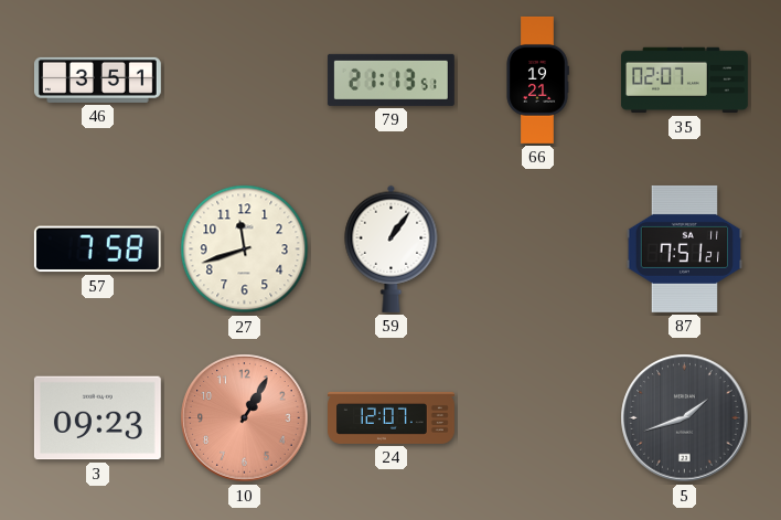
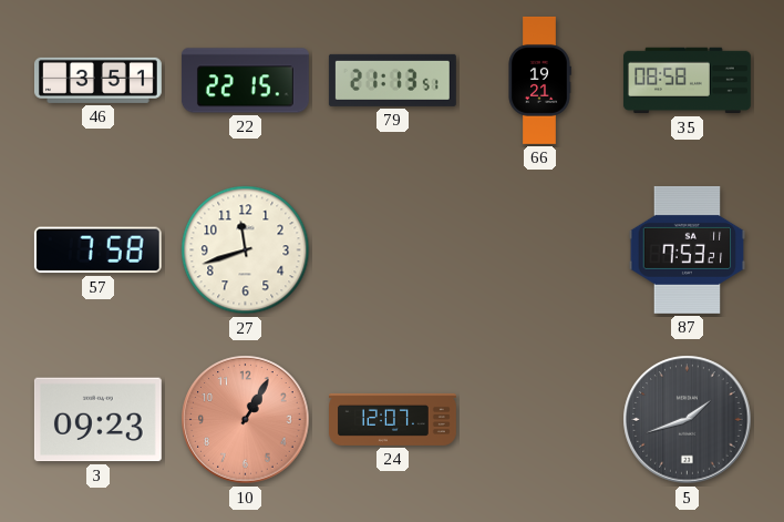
22: none -> 22:15
35: 02:07 -> 08:58
59: 1:06 -> none
87: 7:51 -> 7:53
